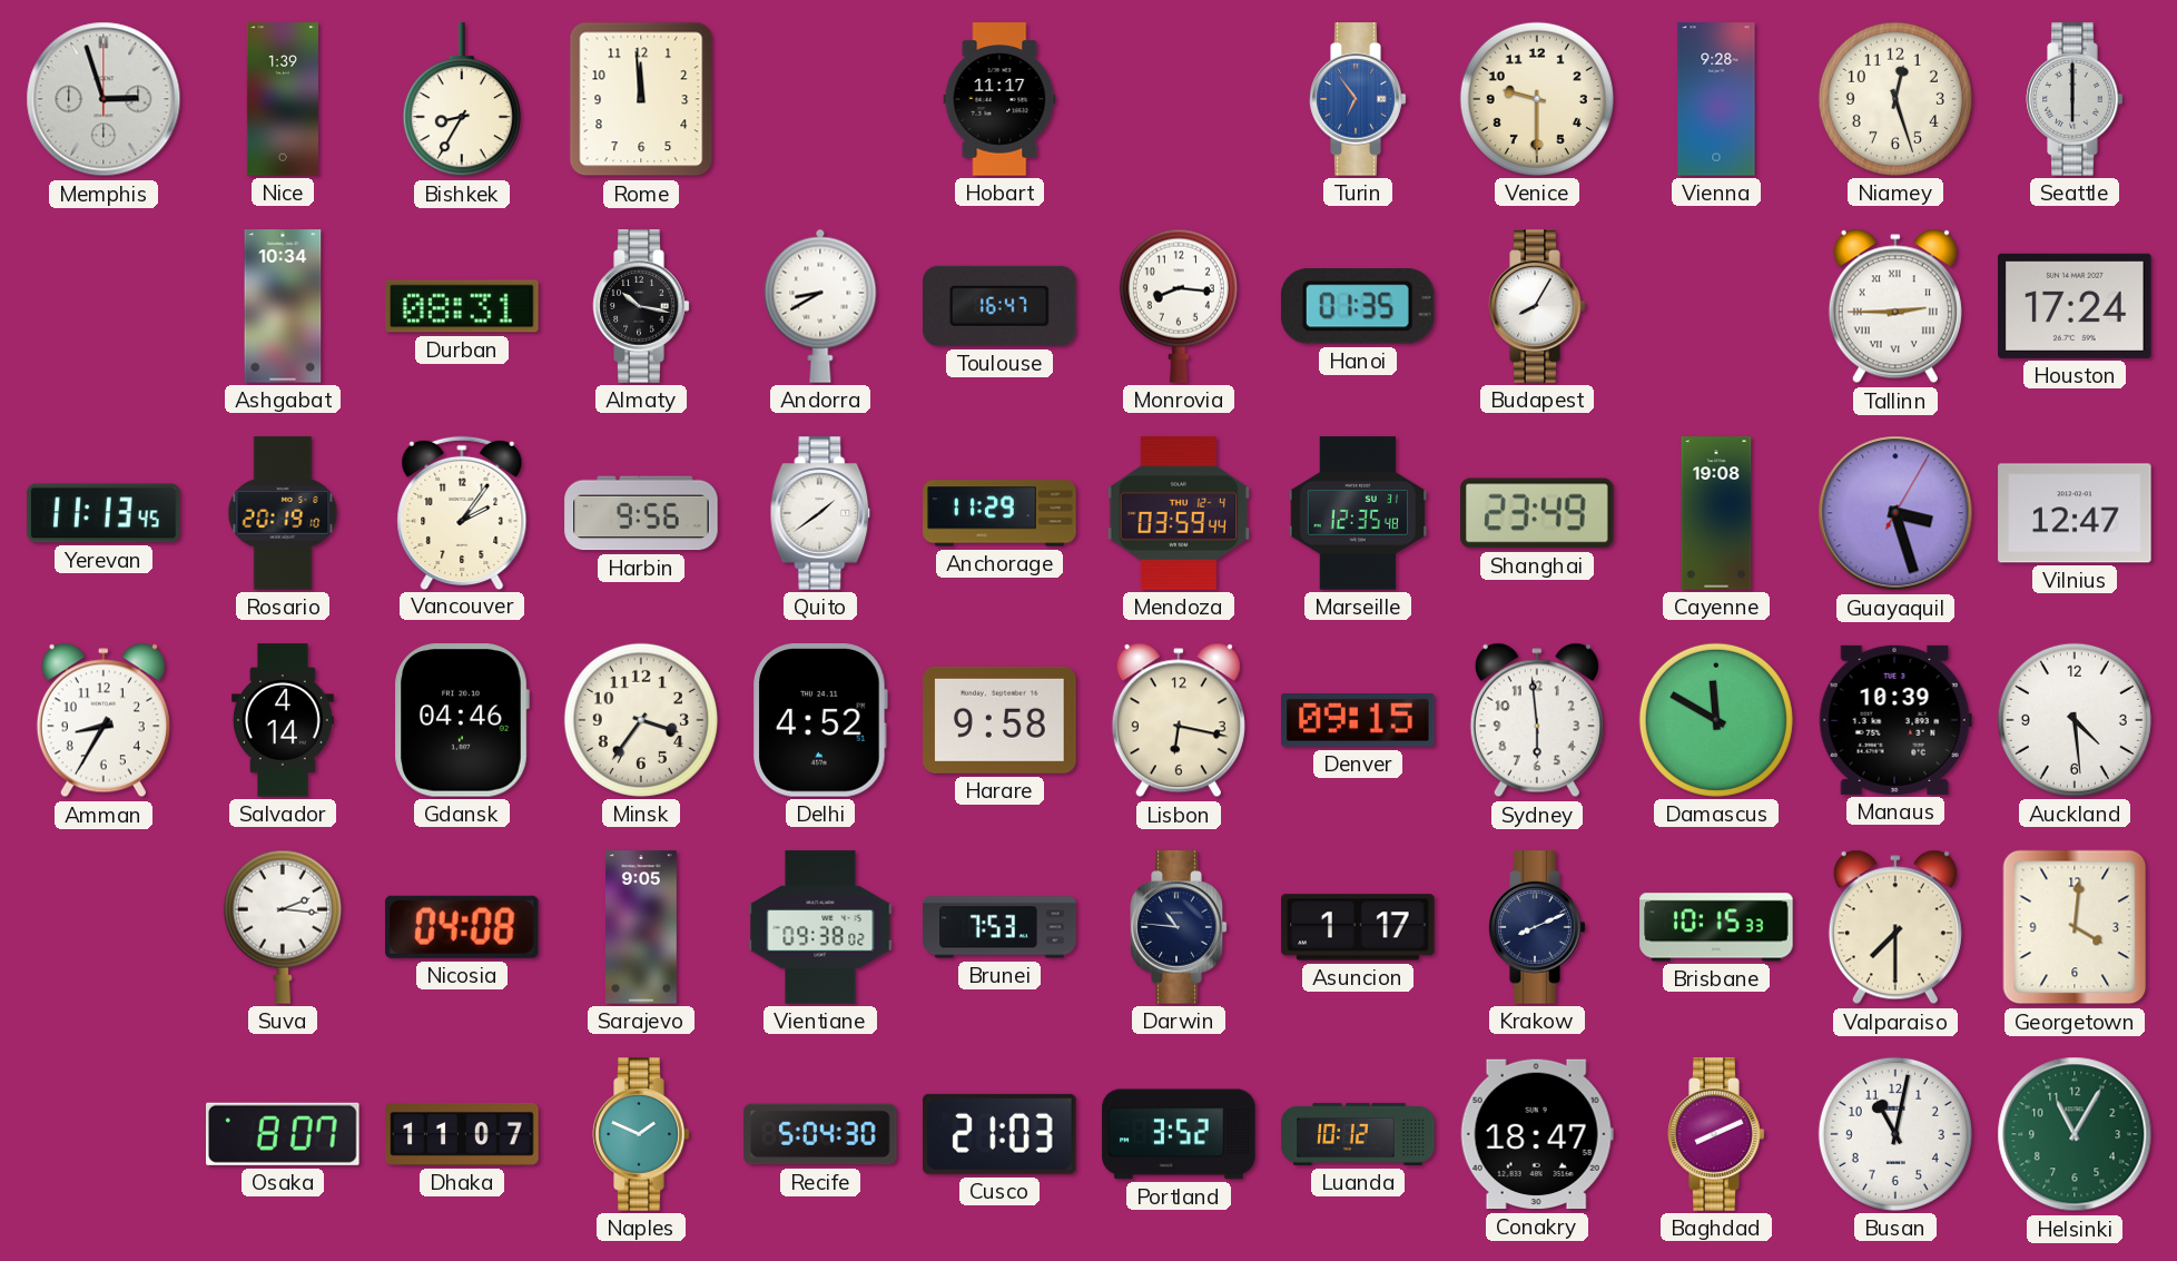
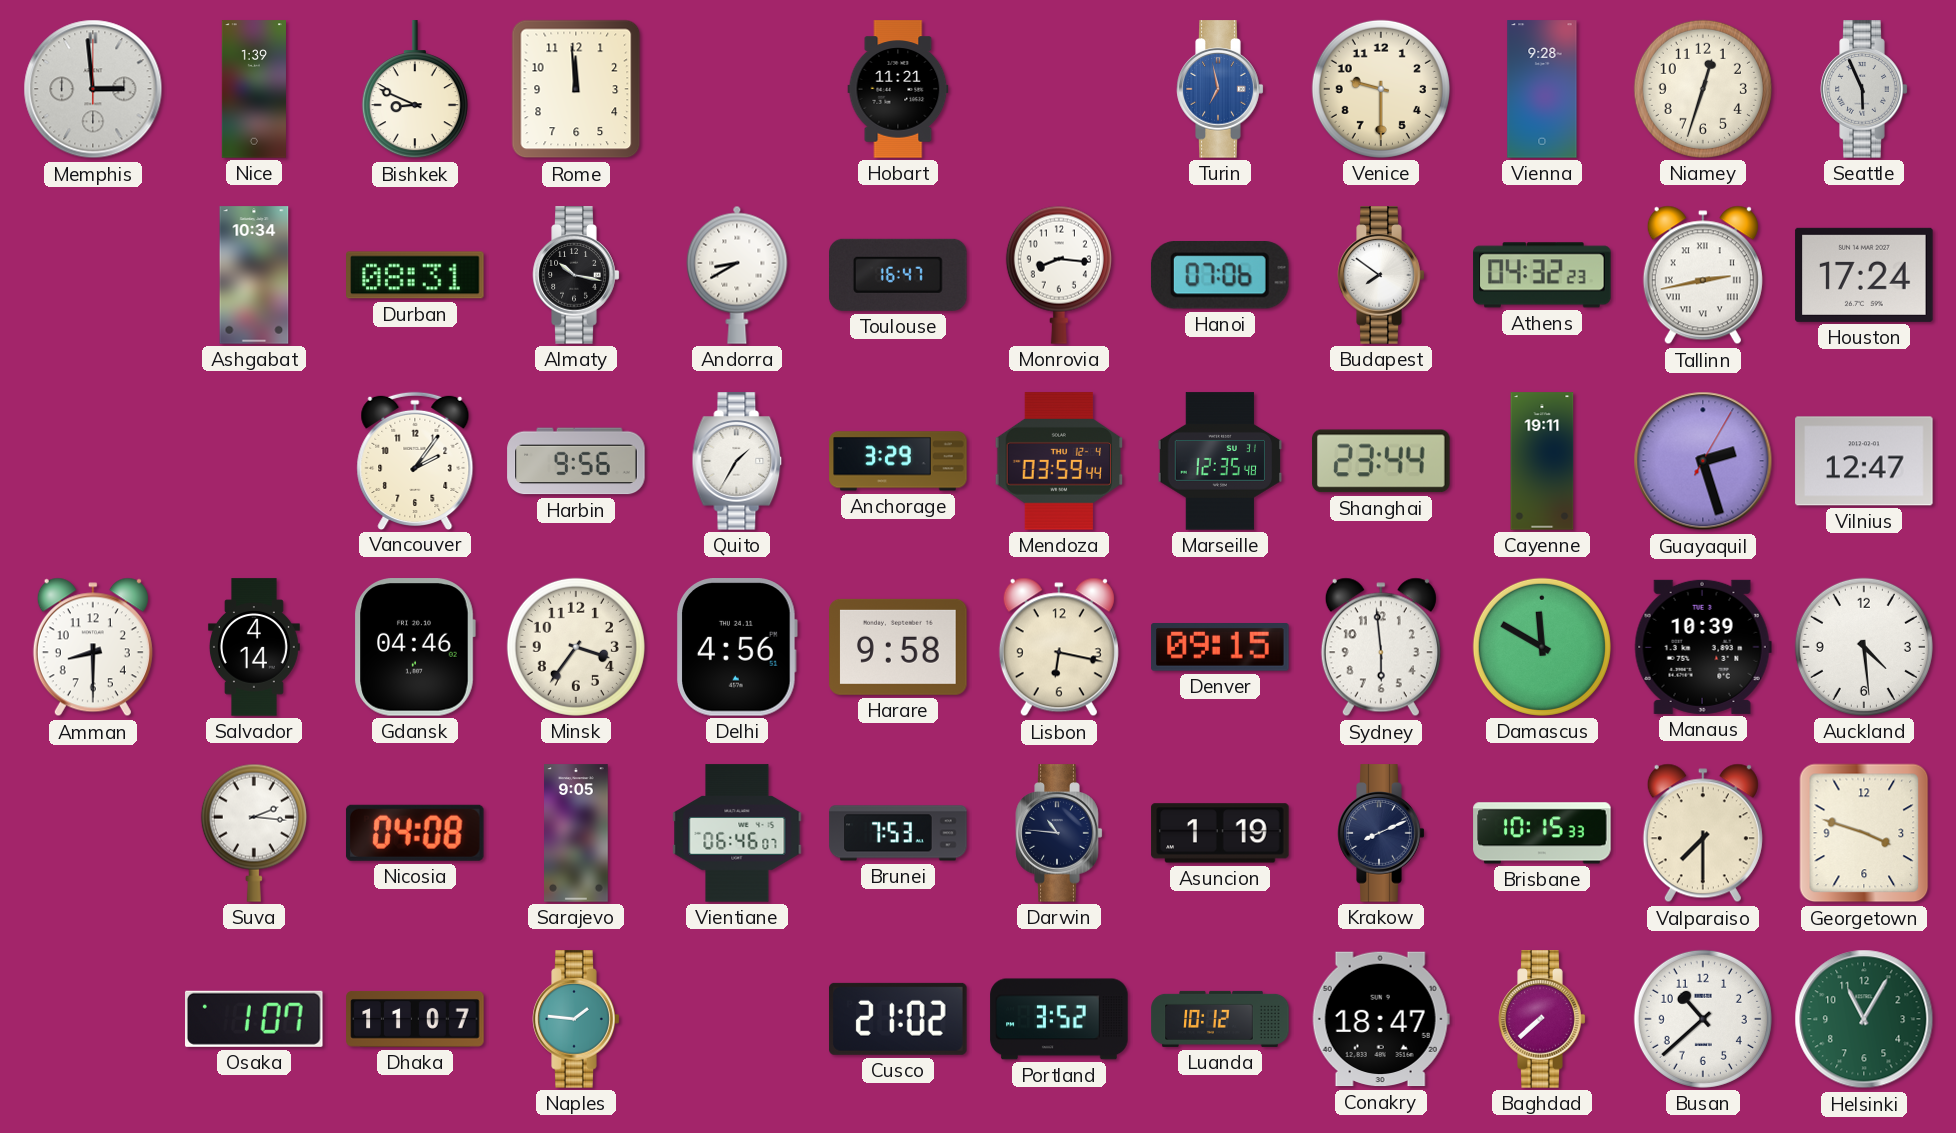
Memphis: 2:57 -> 2:59
Bishkek: 8:35 -> 8:49
Hobart: 11:17 -> 11:21
Turin: 6:54 -> 6:58
Niamey: 12:27 -> 12:33
Seattle: 6:00 -> 5:56
Hanoi: 01:35 -> 07:06
Budapest: 8:05 -> 7:51
Athens: none -> 04:32
Tallinn: 2:45 -> 2:43
Yerevan: 11:13 -> none
Rosario: 20:19 -> none
Quito: 1:39 -> 1:35
Anchorage: 11:29 -> 3:29
Shanghai: 23:49 -> 23:44
Cayenne: 19:08 -> 19:11
Guayaquil: 3:27 -> 2:27
Amman: 8:35 -> 8:30
Delhi: 4:52 -> 4:56
Vientiane: 09:38 -> 06:46
Asuncion: 1:17 -> 1:19
Georgetown: 4:01 -> 3:48
Osaka: 8:07 -> 1:07
Naples: 1:49 -> 1:46
Recife: 5:04 -> none
Cusco: 21:03 -> 21:02
Baghdad: 8:11 -> 7:38
Busan: 11:02 -> 10:38
